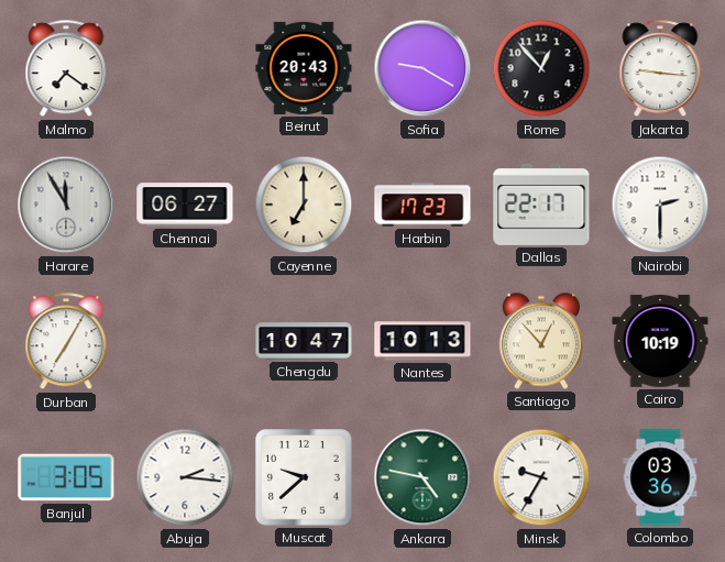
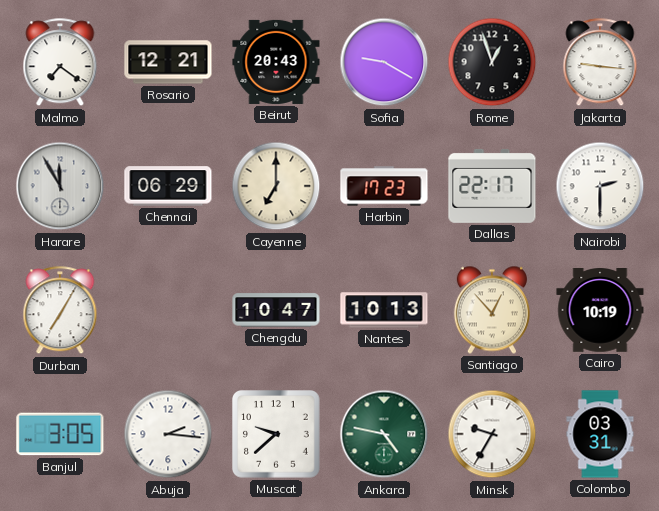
Rosario: none -> 12:21
Rome: 12:53 -> 12:57
Chennai: 06:27 -> 06:29
Colombo: 03:36 -> 03:31
